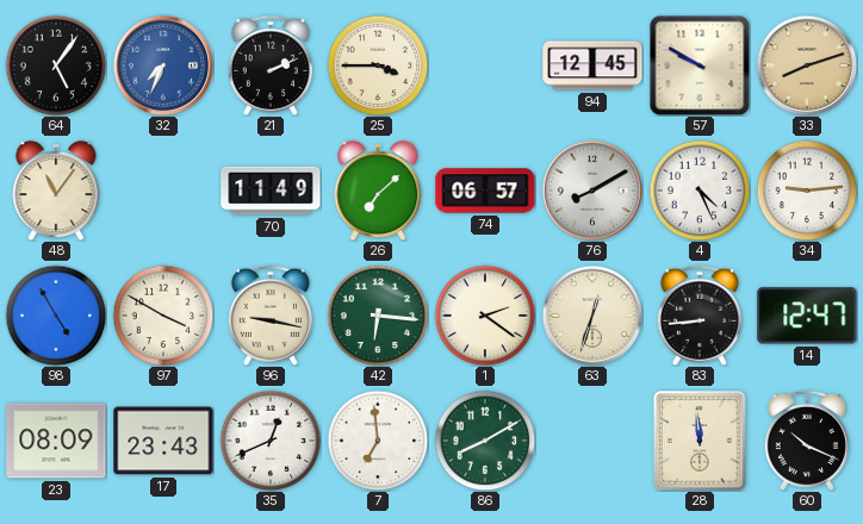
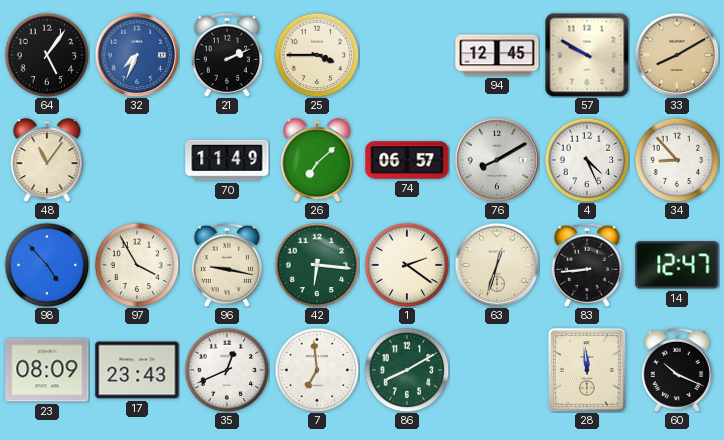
33: 8:12 -> 8:10
34: 9:14 -> 8:53
98: 4:55 -> 4:53
97: 3:50 -> 3:55
